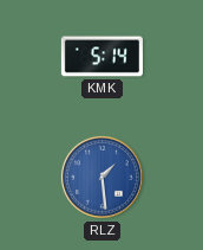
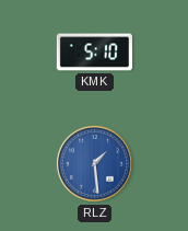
KMK: 5:14 -> 5:10
